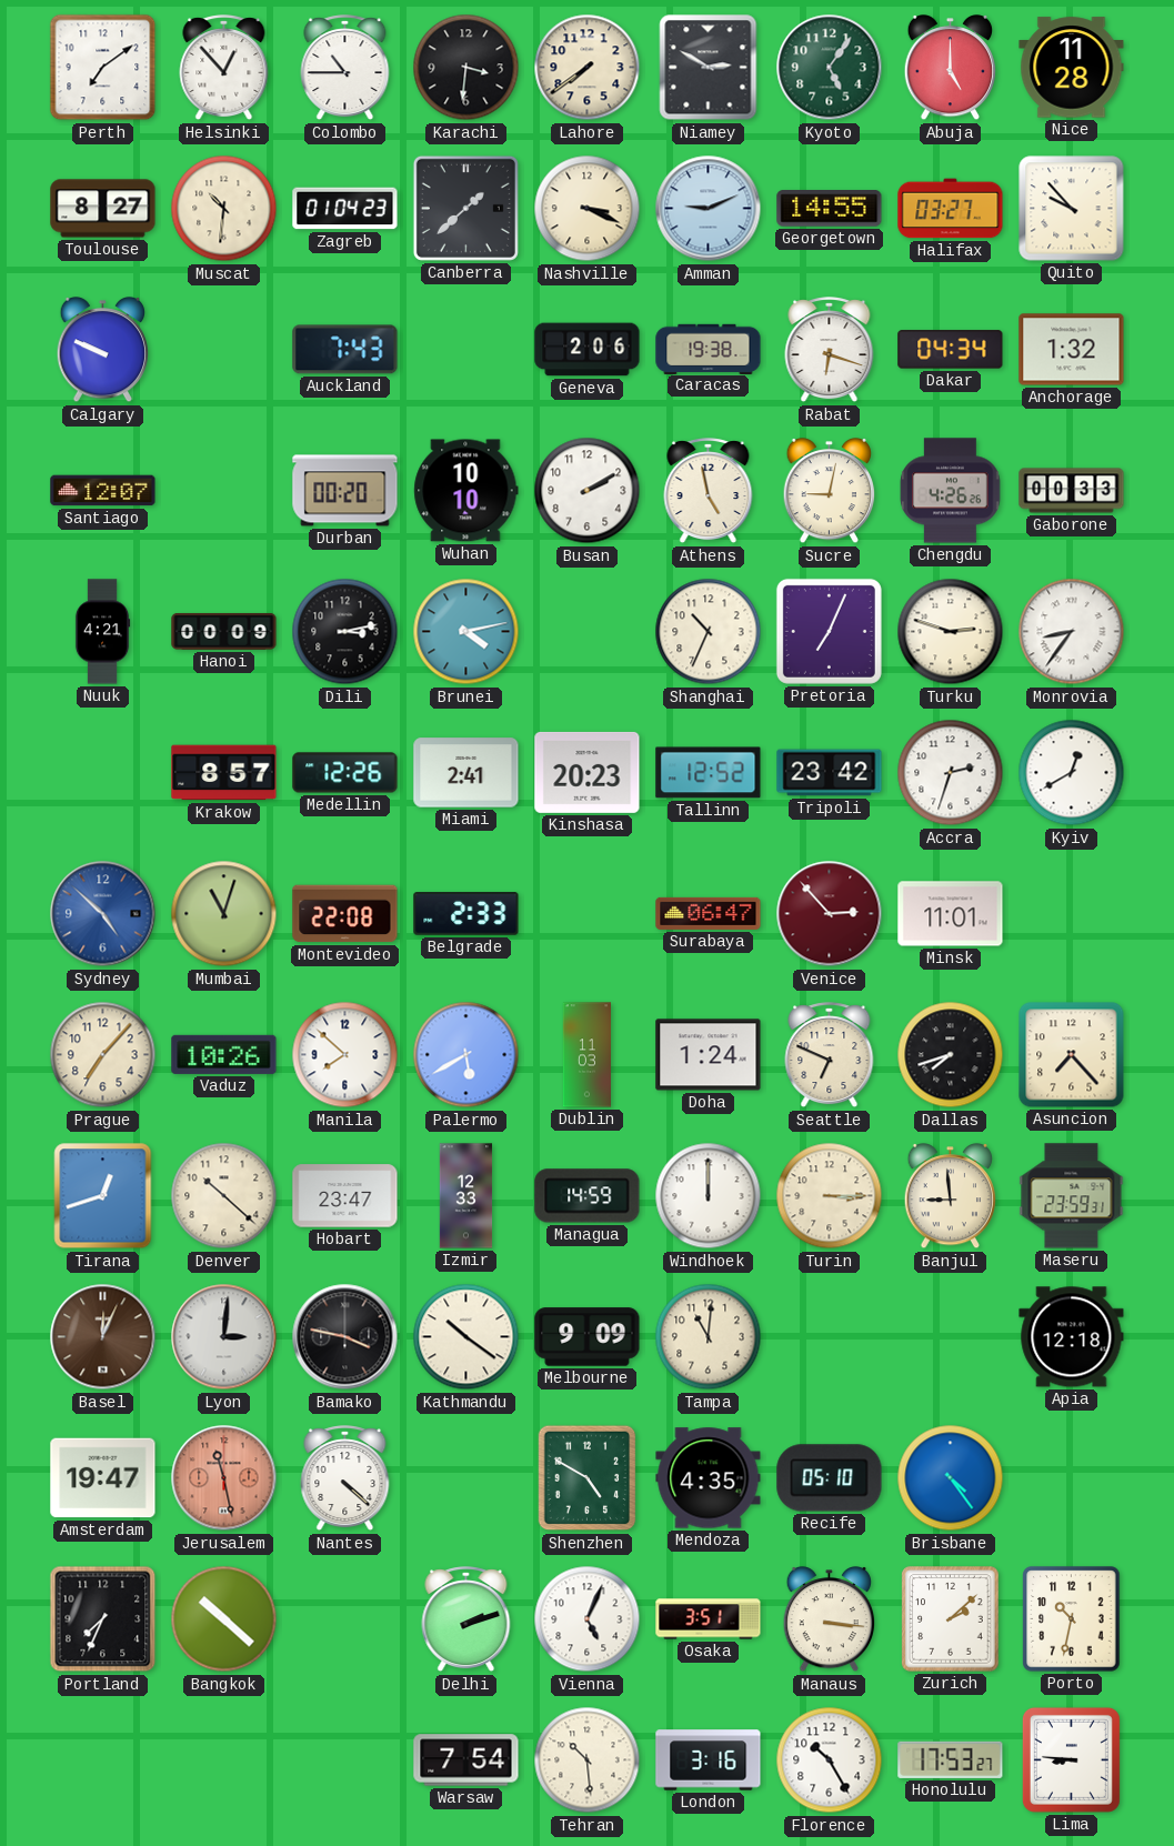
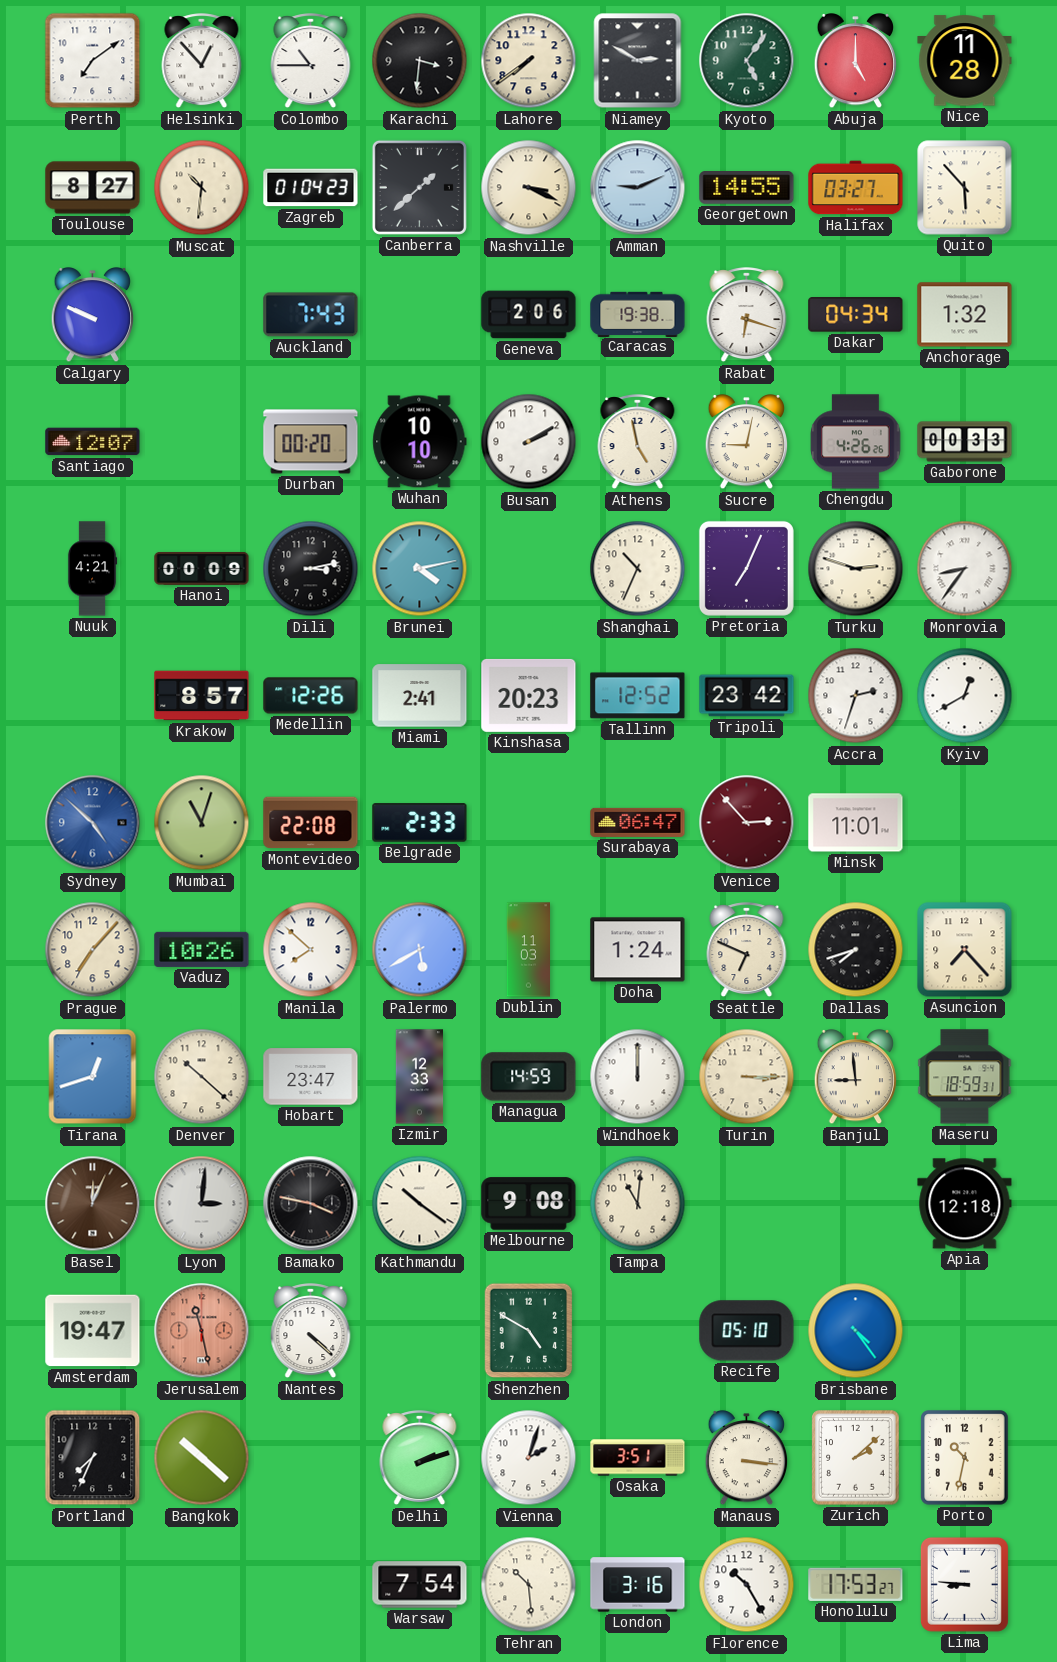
Quito: 9:53 -> 5:53
Maseru: 23:59 -> 18:59
Melbourne: 9:09 -> 9:08
Mendoza: 4:35 -> none
Vienna: 5:04 -> 2:03
